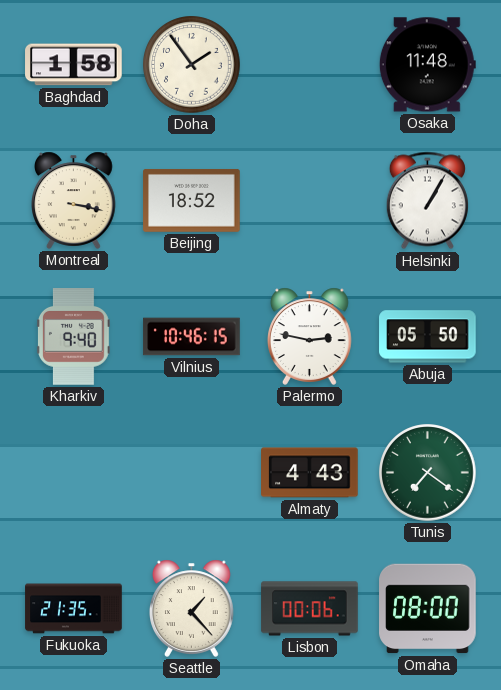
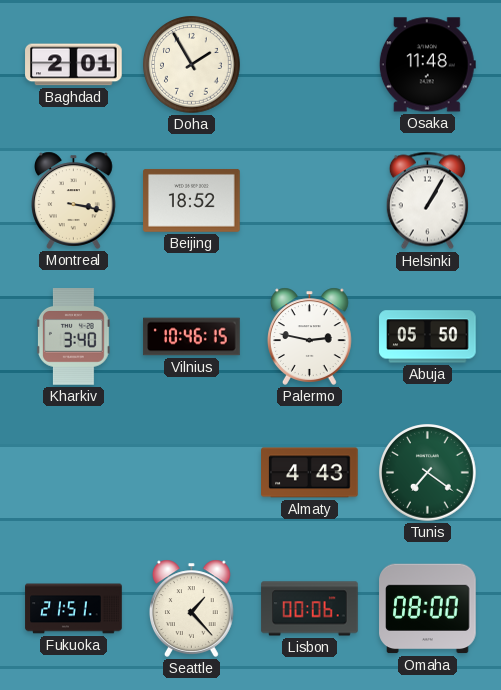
Baghdad: 1:58 -> 2:01
Doha: 1:54 -> 1:55
Kharkiv: 9:40 -> 3:40
Fukuoka: 21:35 -> 21:51
